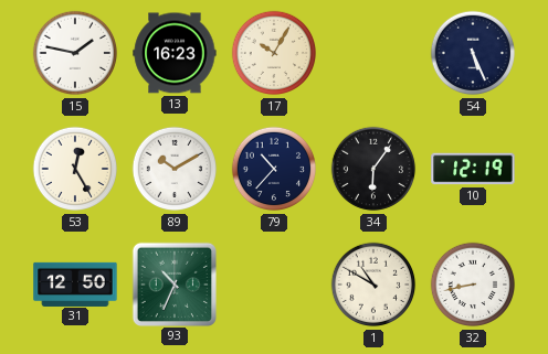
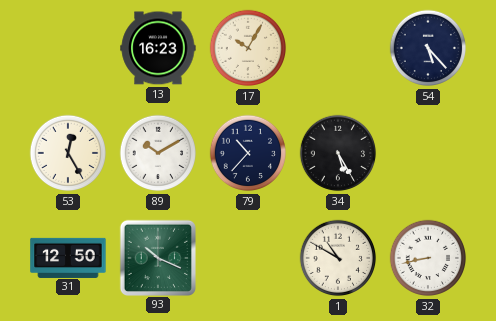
15: 1:47 -> none
54: 5:26 -> 5:23
34: 6:06 -> 5:25
10: 12:19 -> none
93: 10:34 -> 10:19
